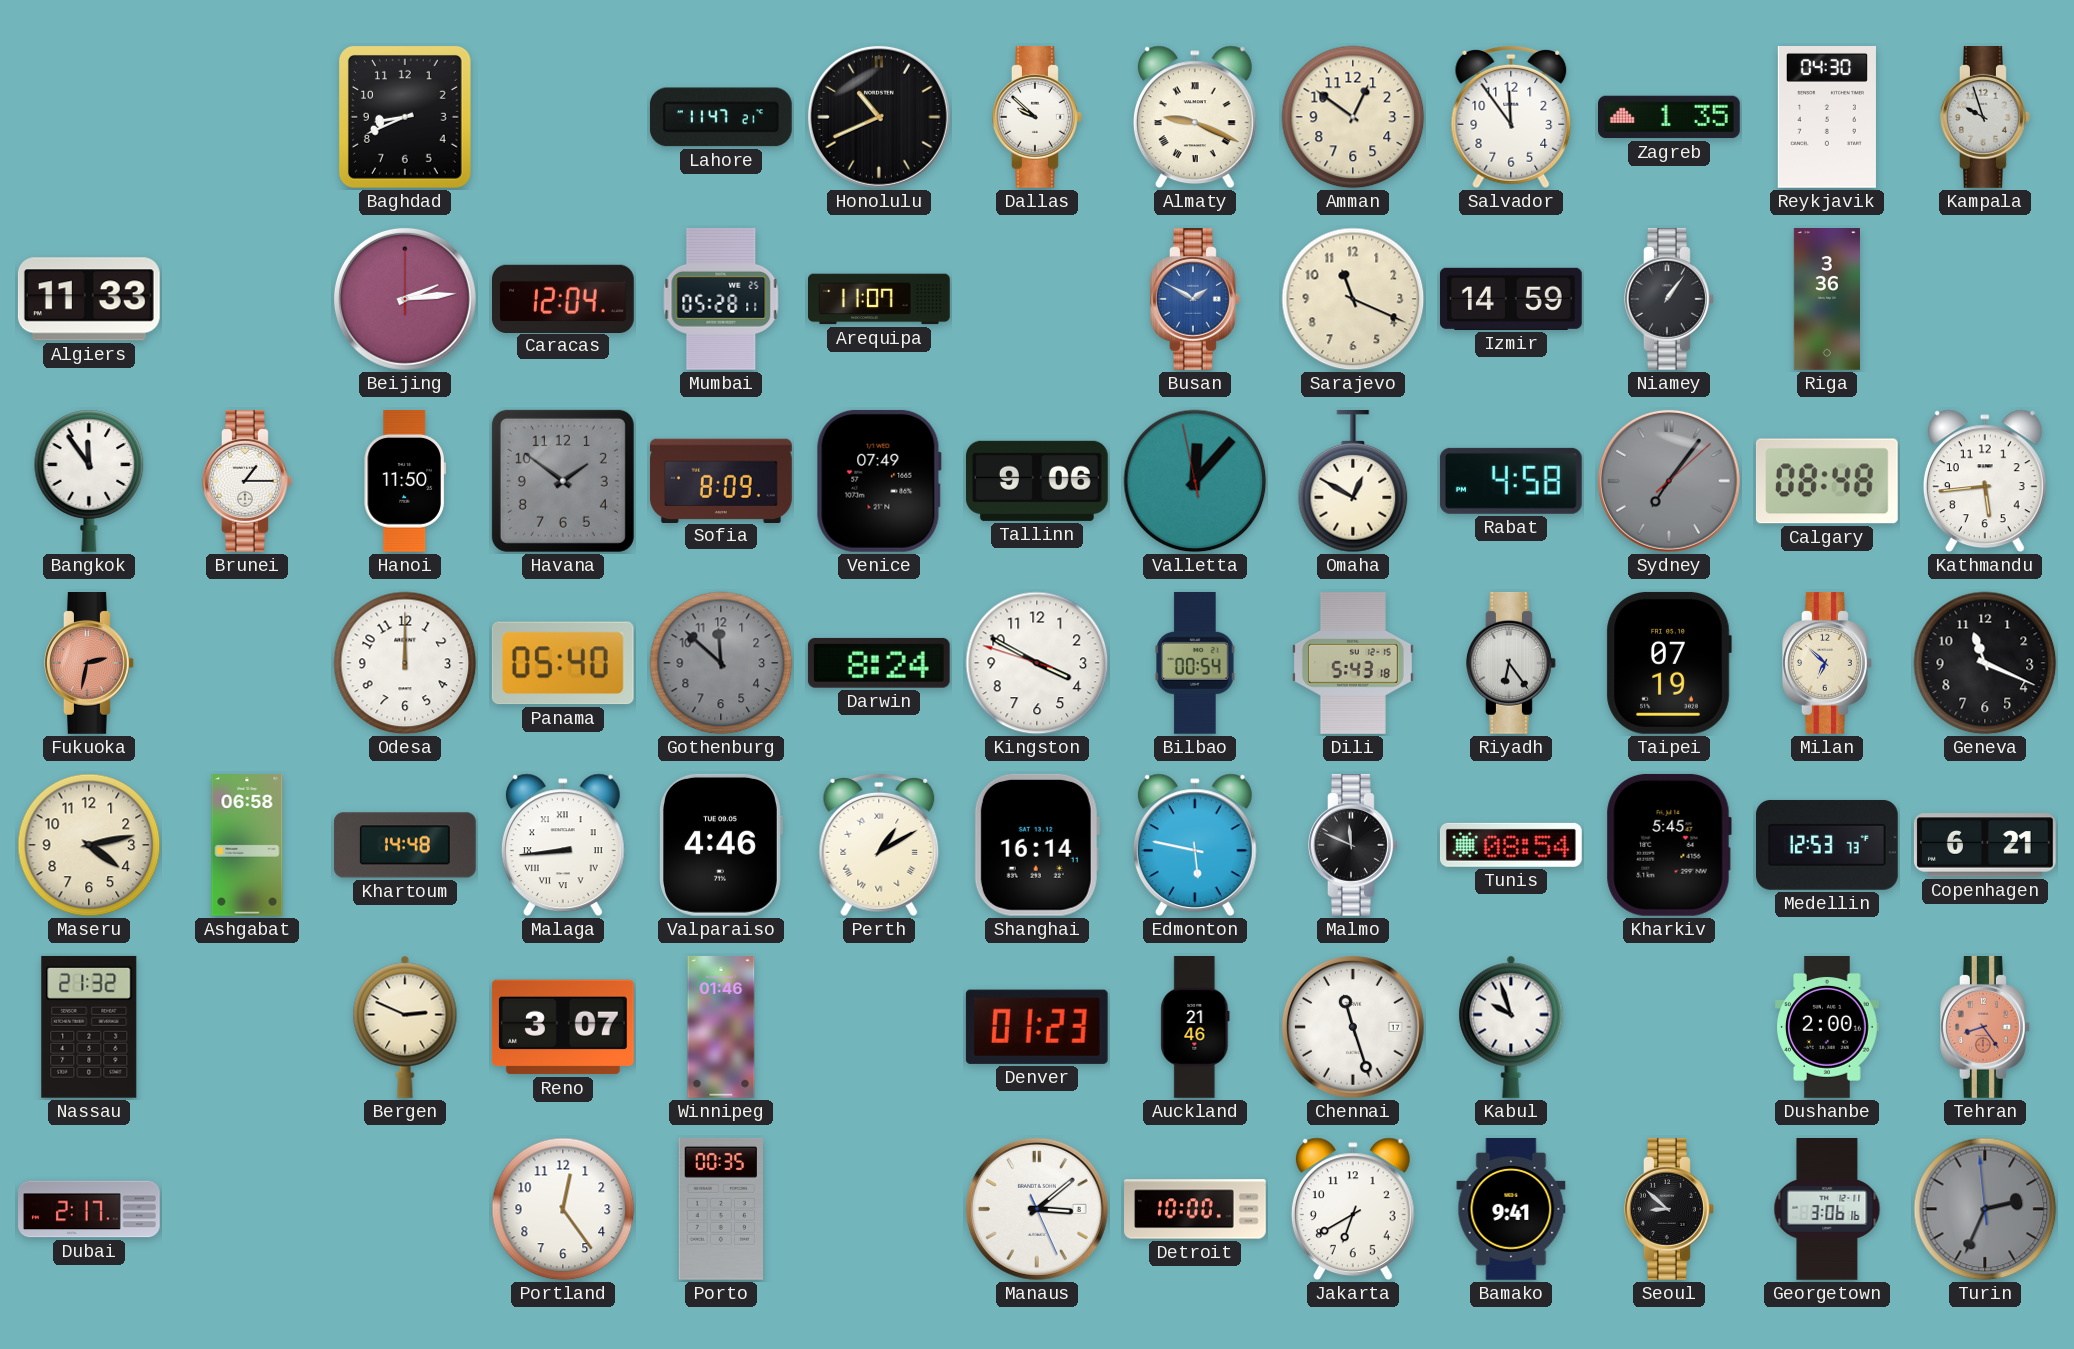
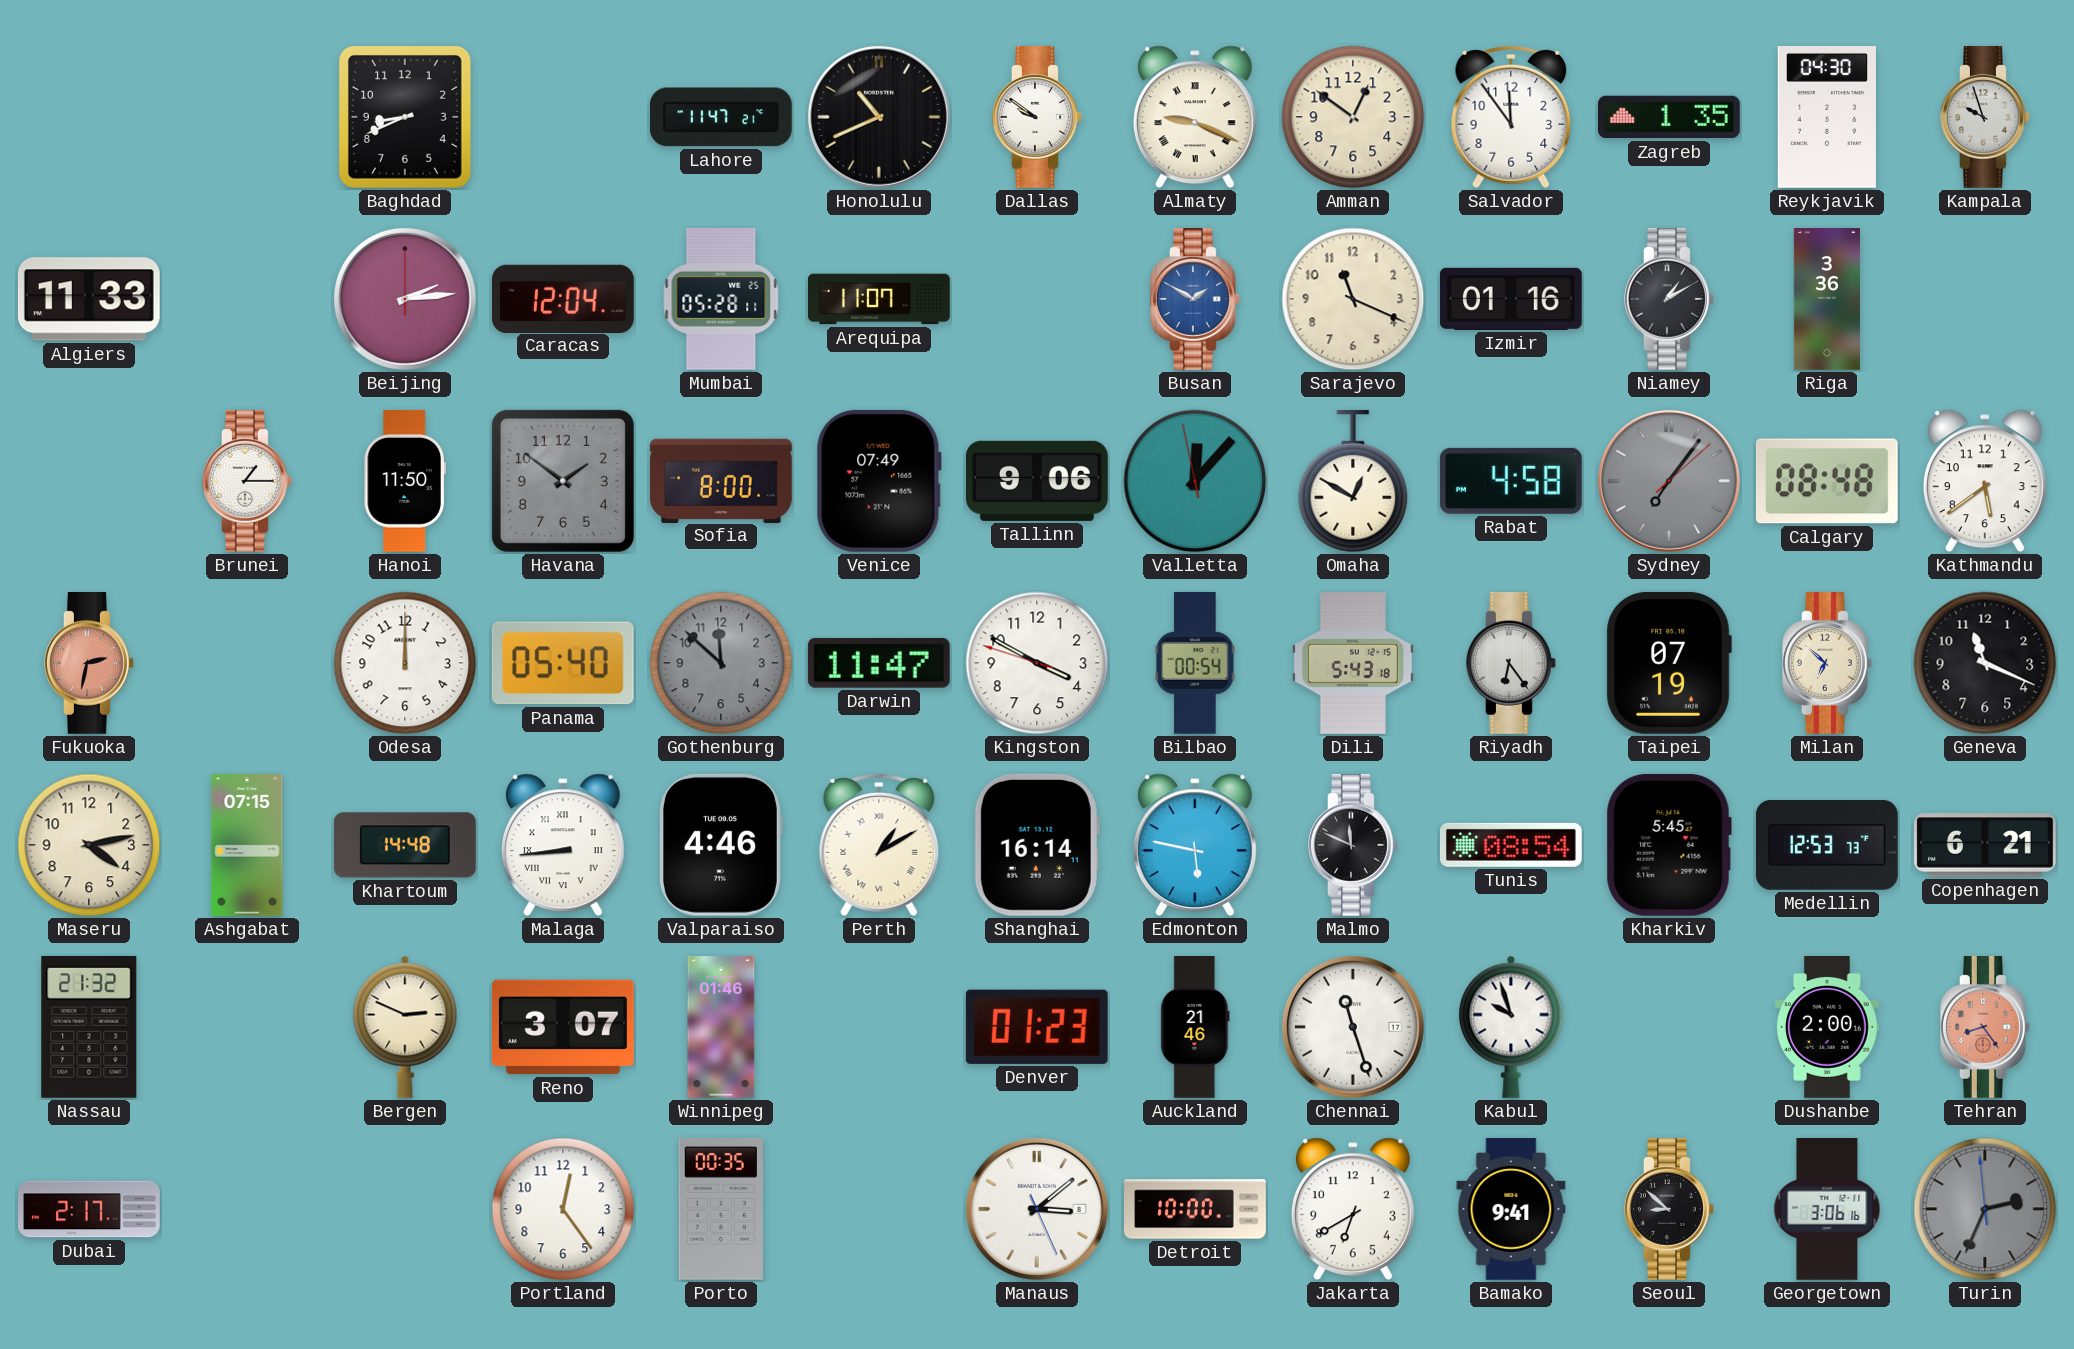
Dallas: 9:52 -> 9:51
Izmir: 14:59 -> 01:16
Niamey: 1:06 -> 1:10
Bangkok: 11:54 -> none
Sofia: 8:09 -> 8:00
Kathmandu: 5:44 -> 5:39
Darwin: 8:24 -> 11:47
Ashgabat: 06:58 -> 07:15
